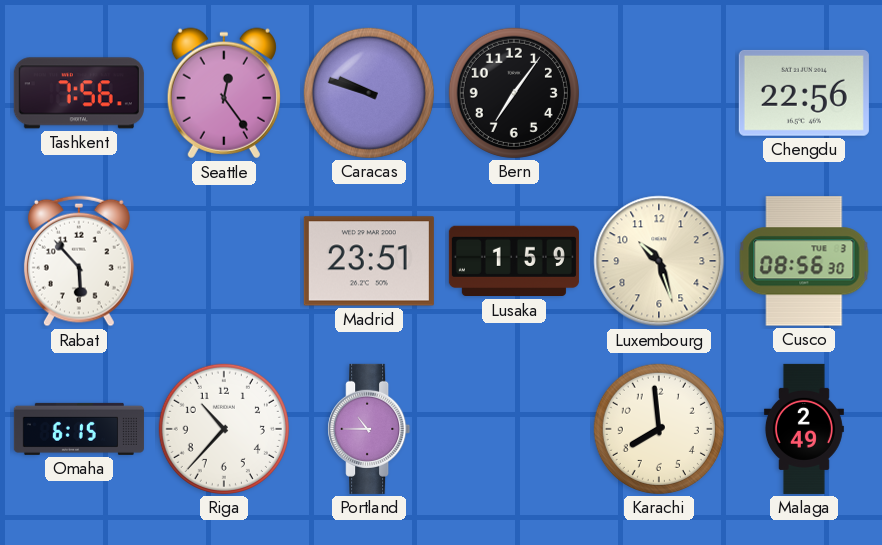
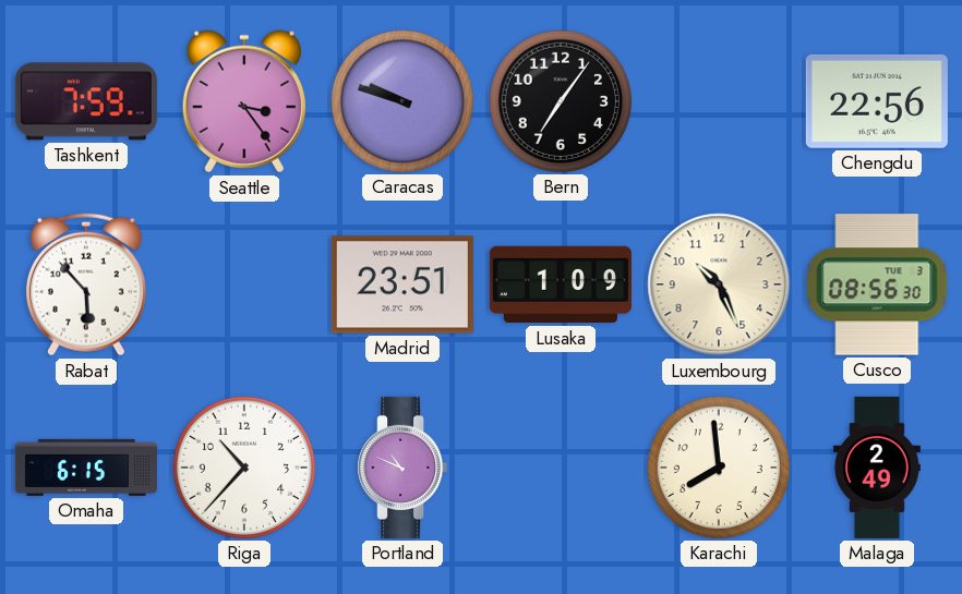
Tashkent: 7:56 -> 7:59
Seattle: 12:24 -> 3:24
Lusaka: 1:59 -> 1:09
Luxembourg: 10:27 -> 10:26
Portland: 10:45 -> 10:49
